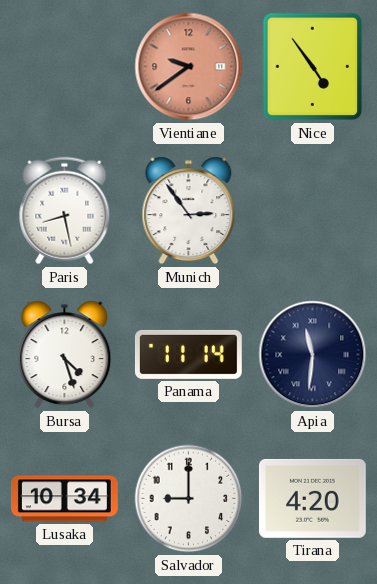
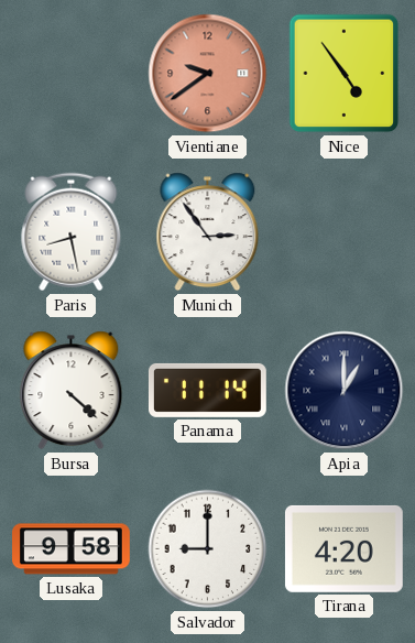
Bursa: 4:27 -> 4:22
Apia: 11:31 -> 1:00
Lusaka: 10:34 -> 9:58
